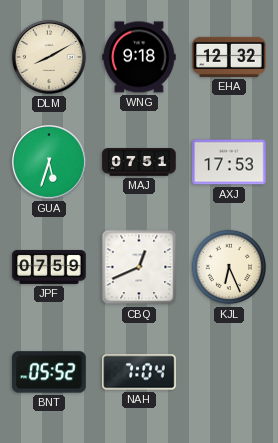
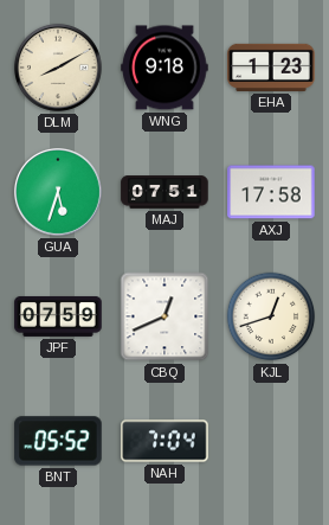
EHA: 12:32 -> 1:23
AXJ: 17:53 -> 17:58
KJL: 6:26 -> 12:42
